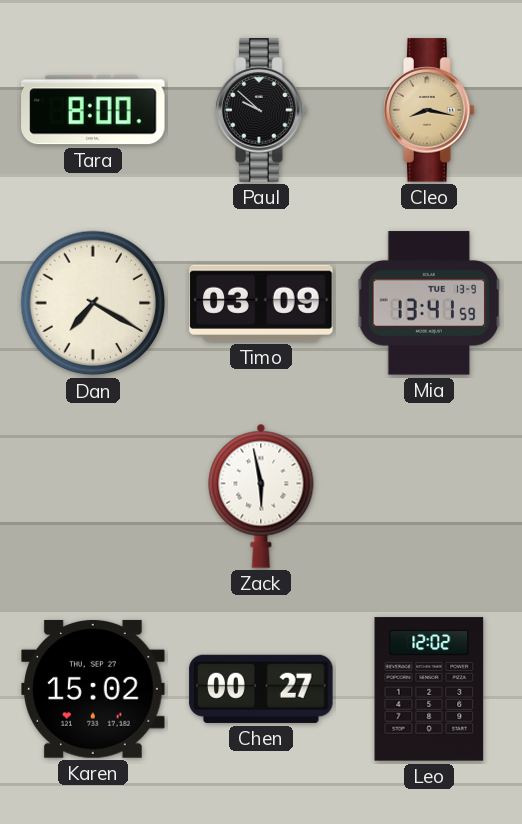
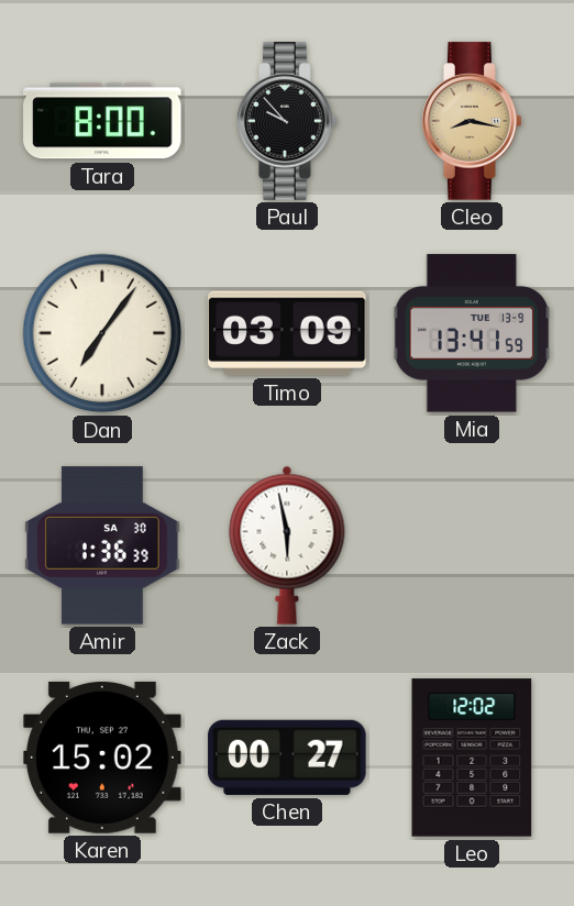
Paul: 9:52 -> 9:53
Dan: 7:20 -> 7:06
Amir: none -> 1:36
